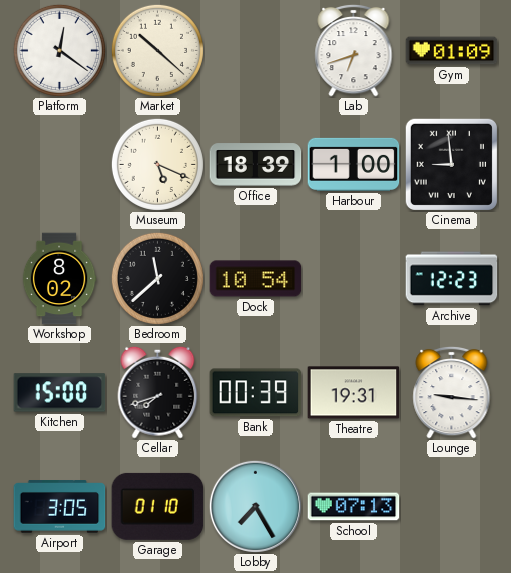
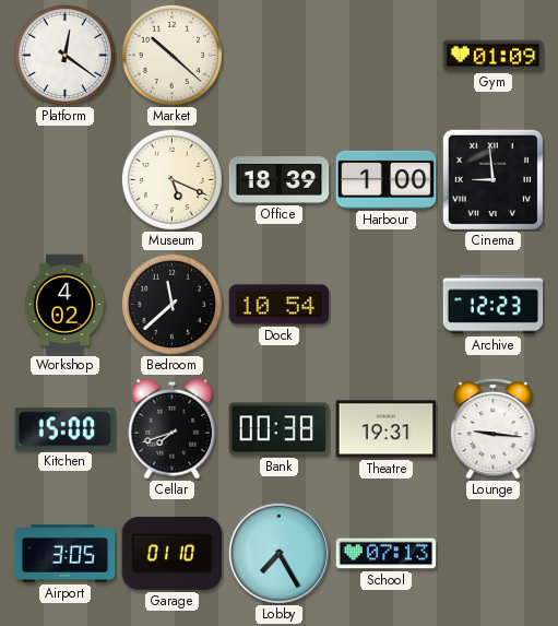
Lab: 6:42 -> none
Workshop: 8:02 -> 4:02
Bank: 00:39 -> 00:38
